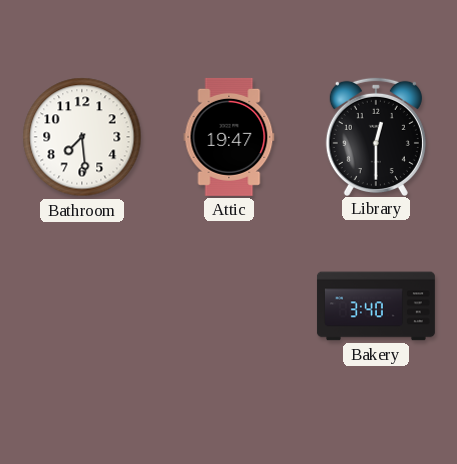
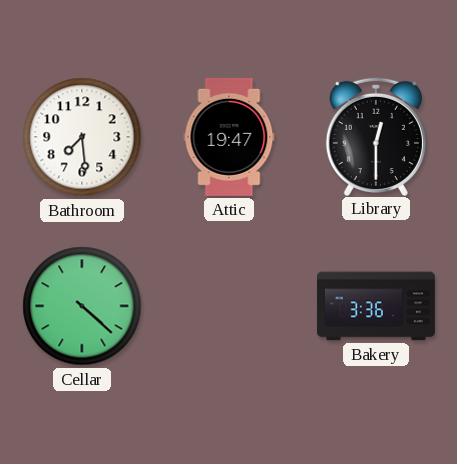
Cellar: none -> 4:22
Bakery: 3:40 -> 3:36
